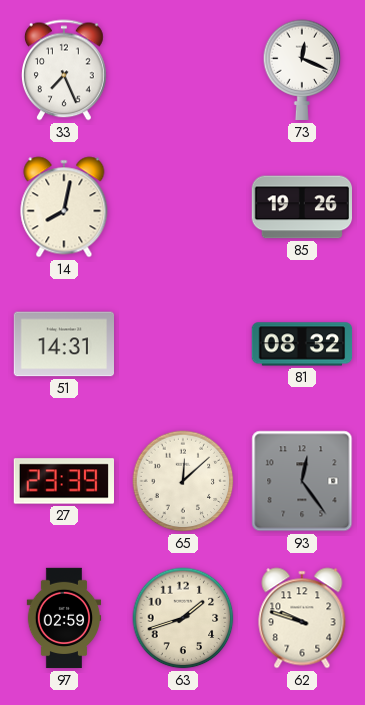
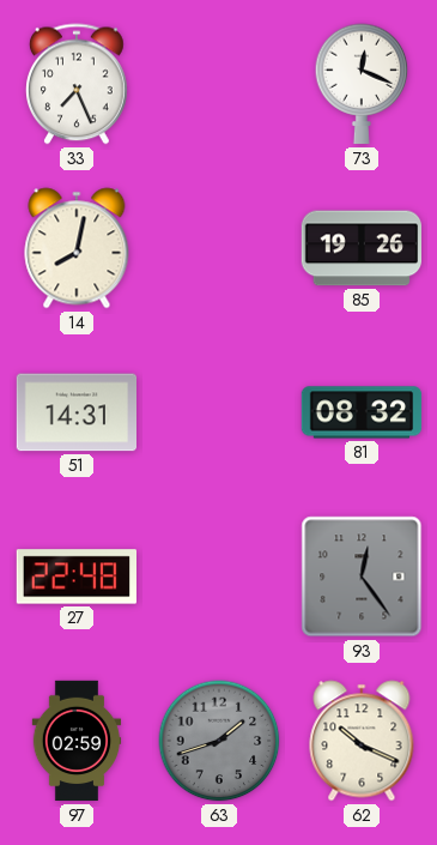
27: 23:39 -> 22:48
65: 12:08 -> none
63 dial: cream -> grey
62: 9:48 -> 10:19
